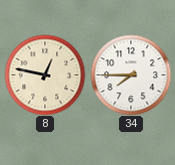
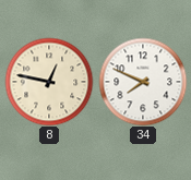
34: 7:45 -> 7:49
